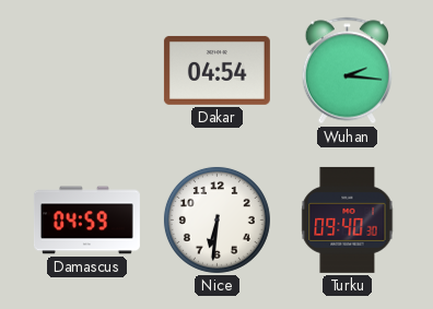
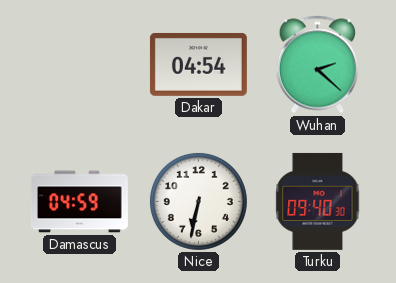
Wuhan: 2:16 -> 2:22
Nice: 6:31 -> 6:32
